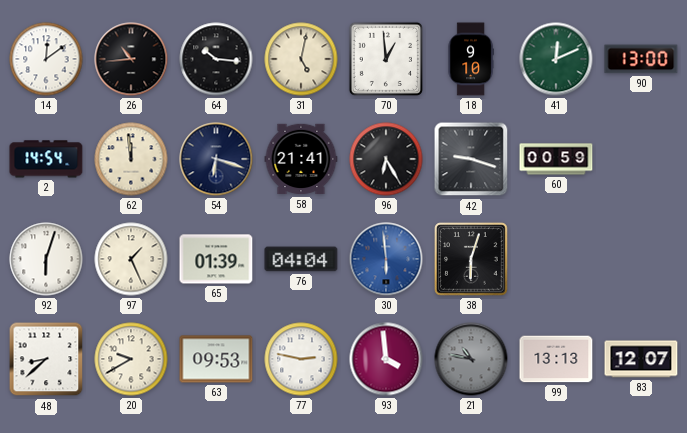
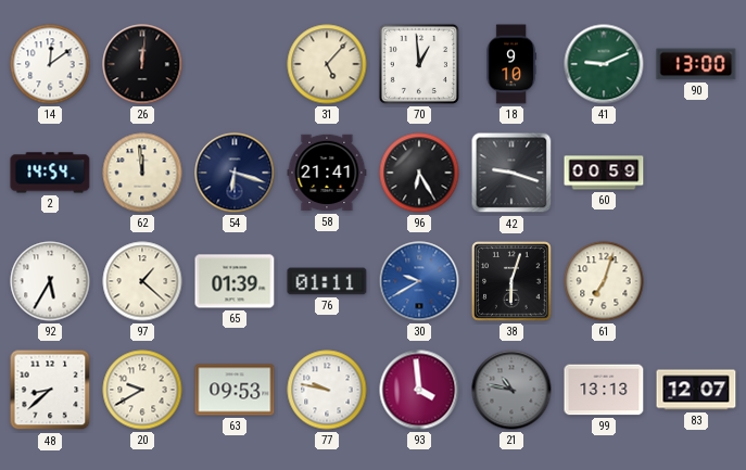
26: 10:44 -> 12:01
64: 10:16 -> none
31: 5:02 -> 5:07
41: 12:11 -> 9:11
92: 6:03 -> 5:35
97: 1:26 -> 1:22
76: 04:04 -> 01:11
30: 5:59 -> 9:40
61: none -> 7:03
77: 2:47 -> 9:47
